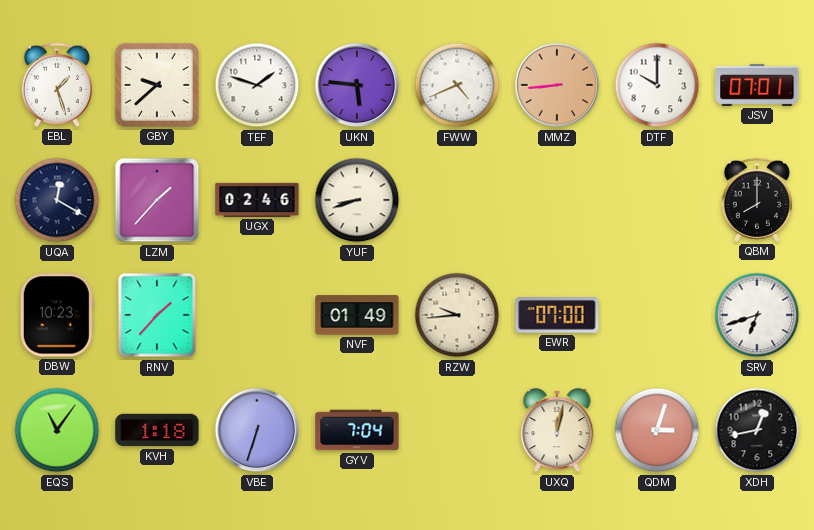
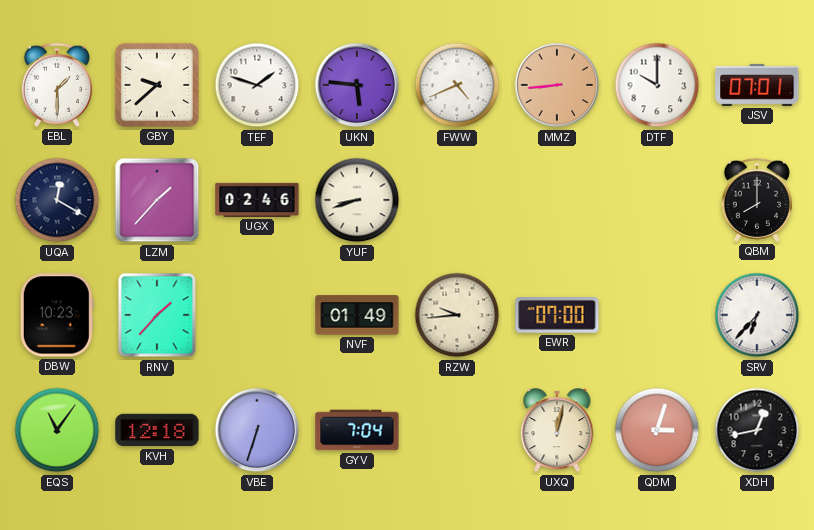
EBL: 1:27 -> 1:30
SRV: 6:42 -> 6:37
KVH: 1:18 -> 12:18
